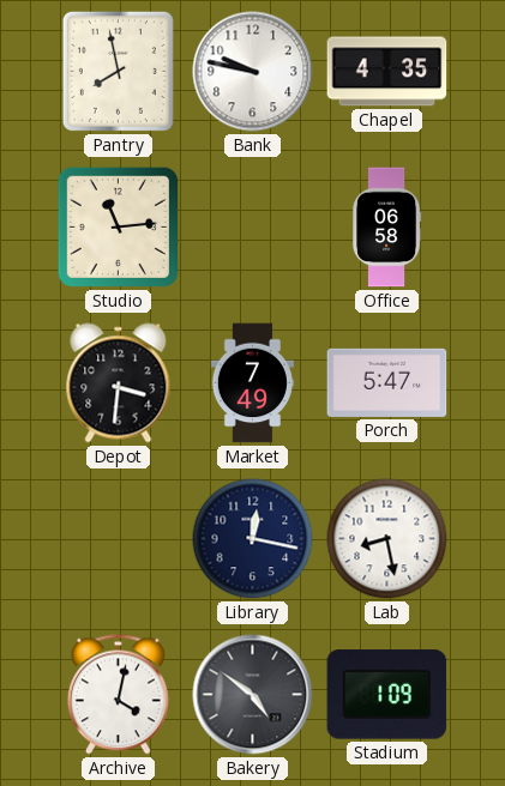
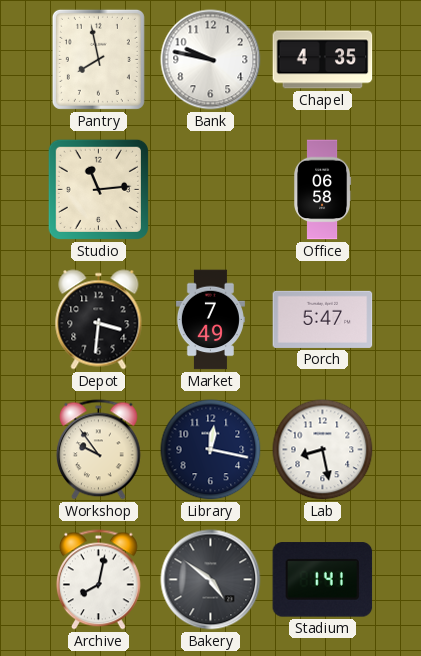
Workshop: none -> 9:54
Archive: 4:02 -> 8:02
Stadium: 1:09 -> 1:41
